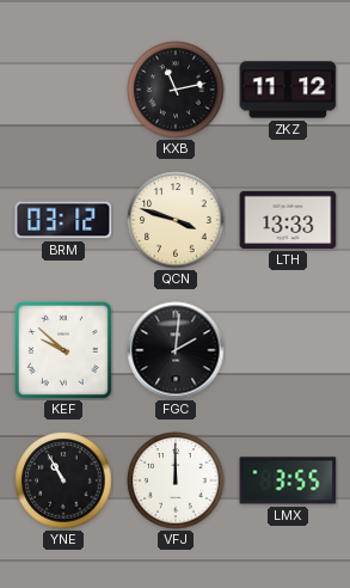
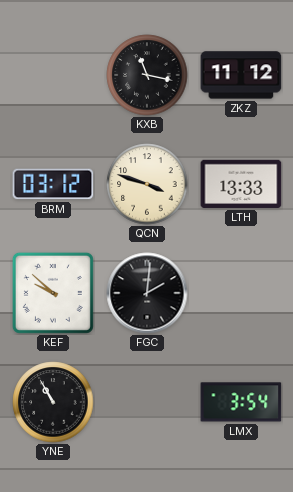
KXB: 11:13 -> 11:17
VFJ: 12:00 -> none
LMX: 3:55 -> 3:54
